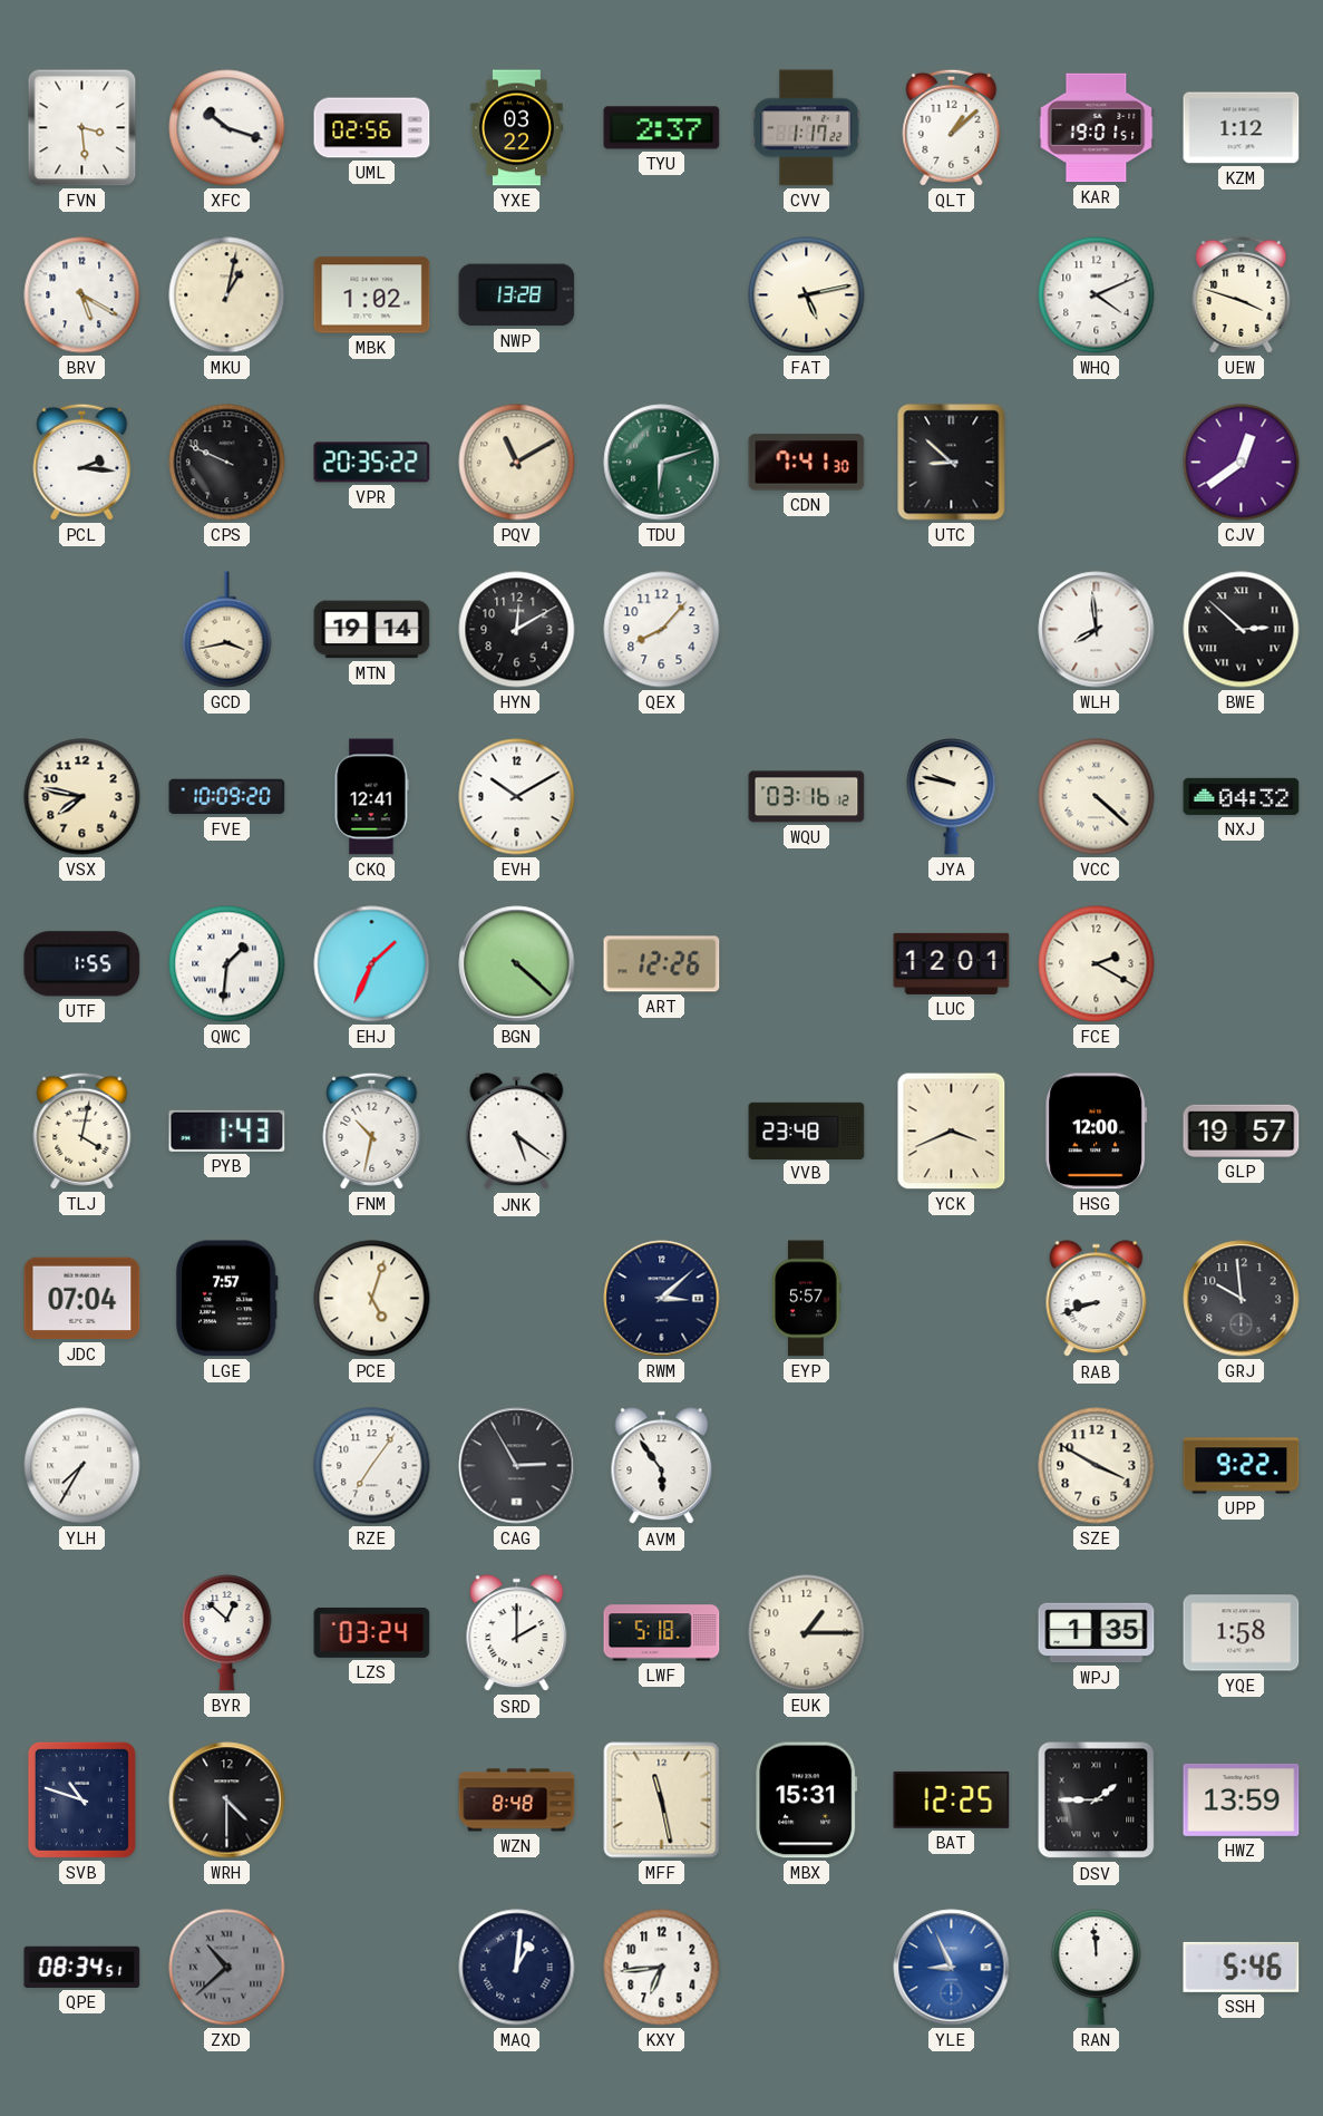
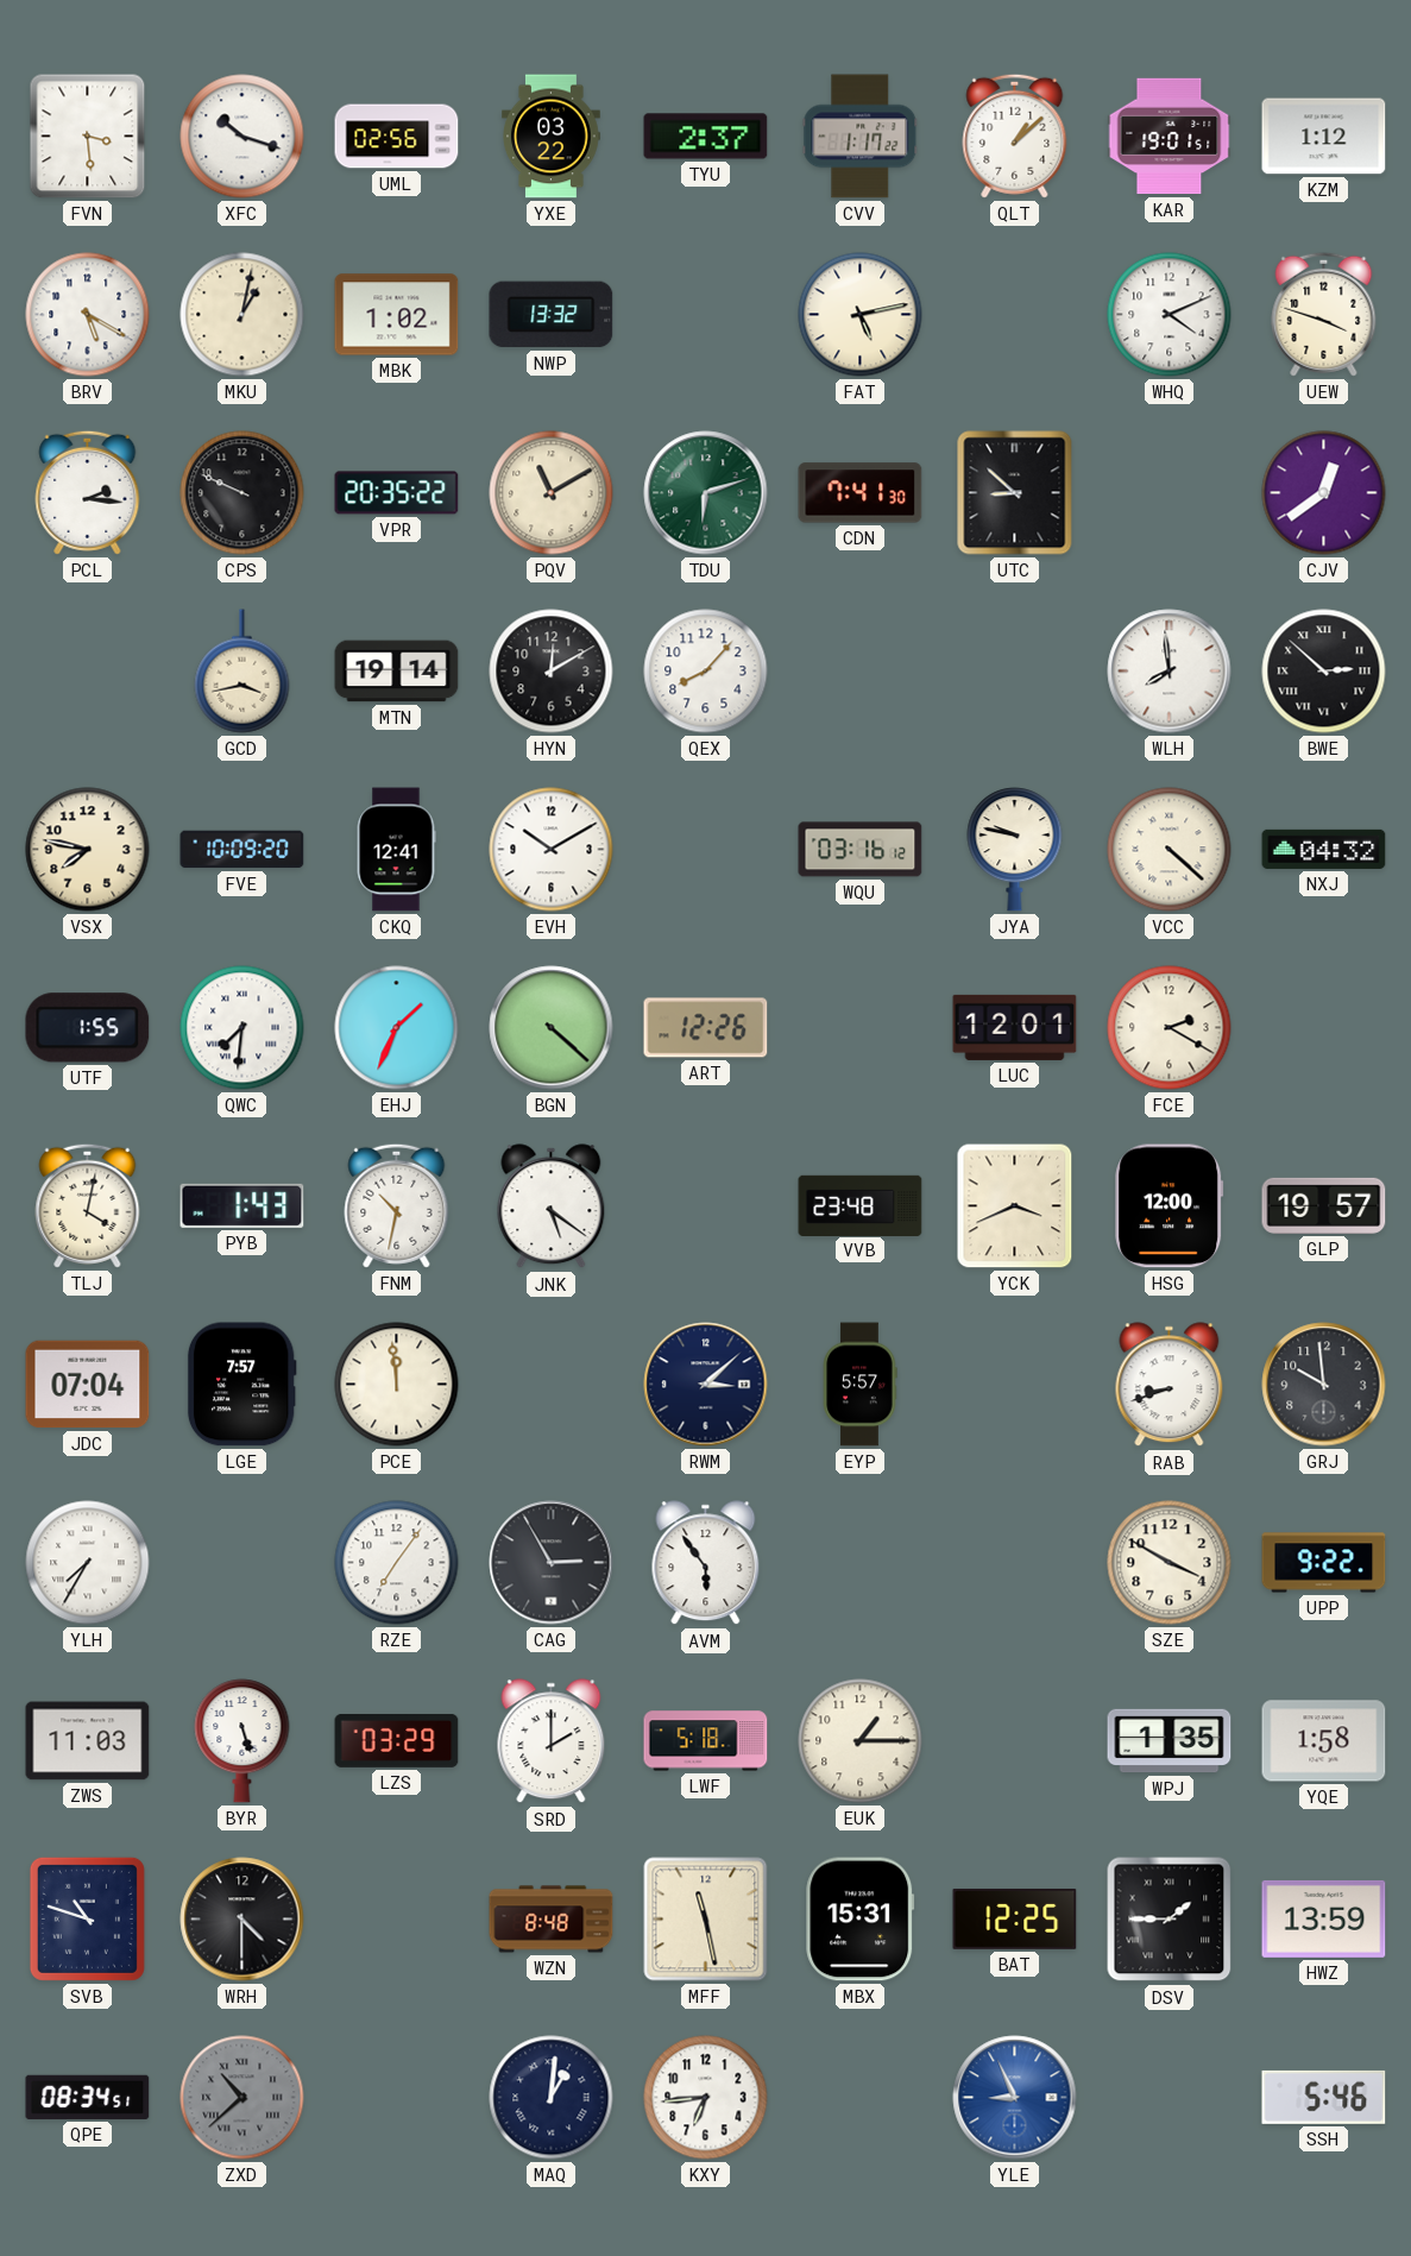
NWP: 13:28 -> 13:32
QWC: 1:31 -> 7:31
PCE: 5:03 -> 11:59
ZWS: none -> 11:03
BYR: 12:52 -> 5:27
LZS: 03:24 -> 03:29
RAN: 11:59 -> none
